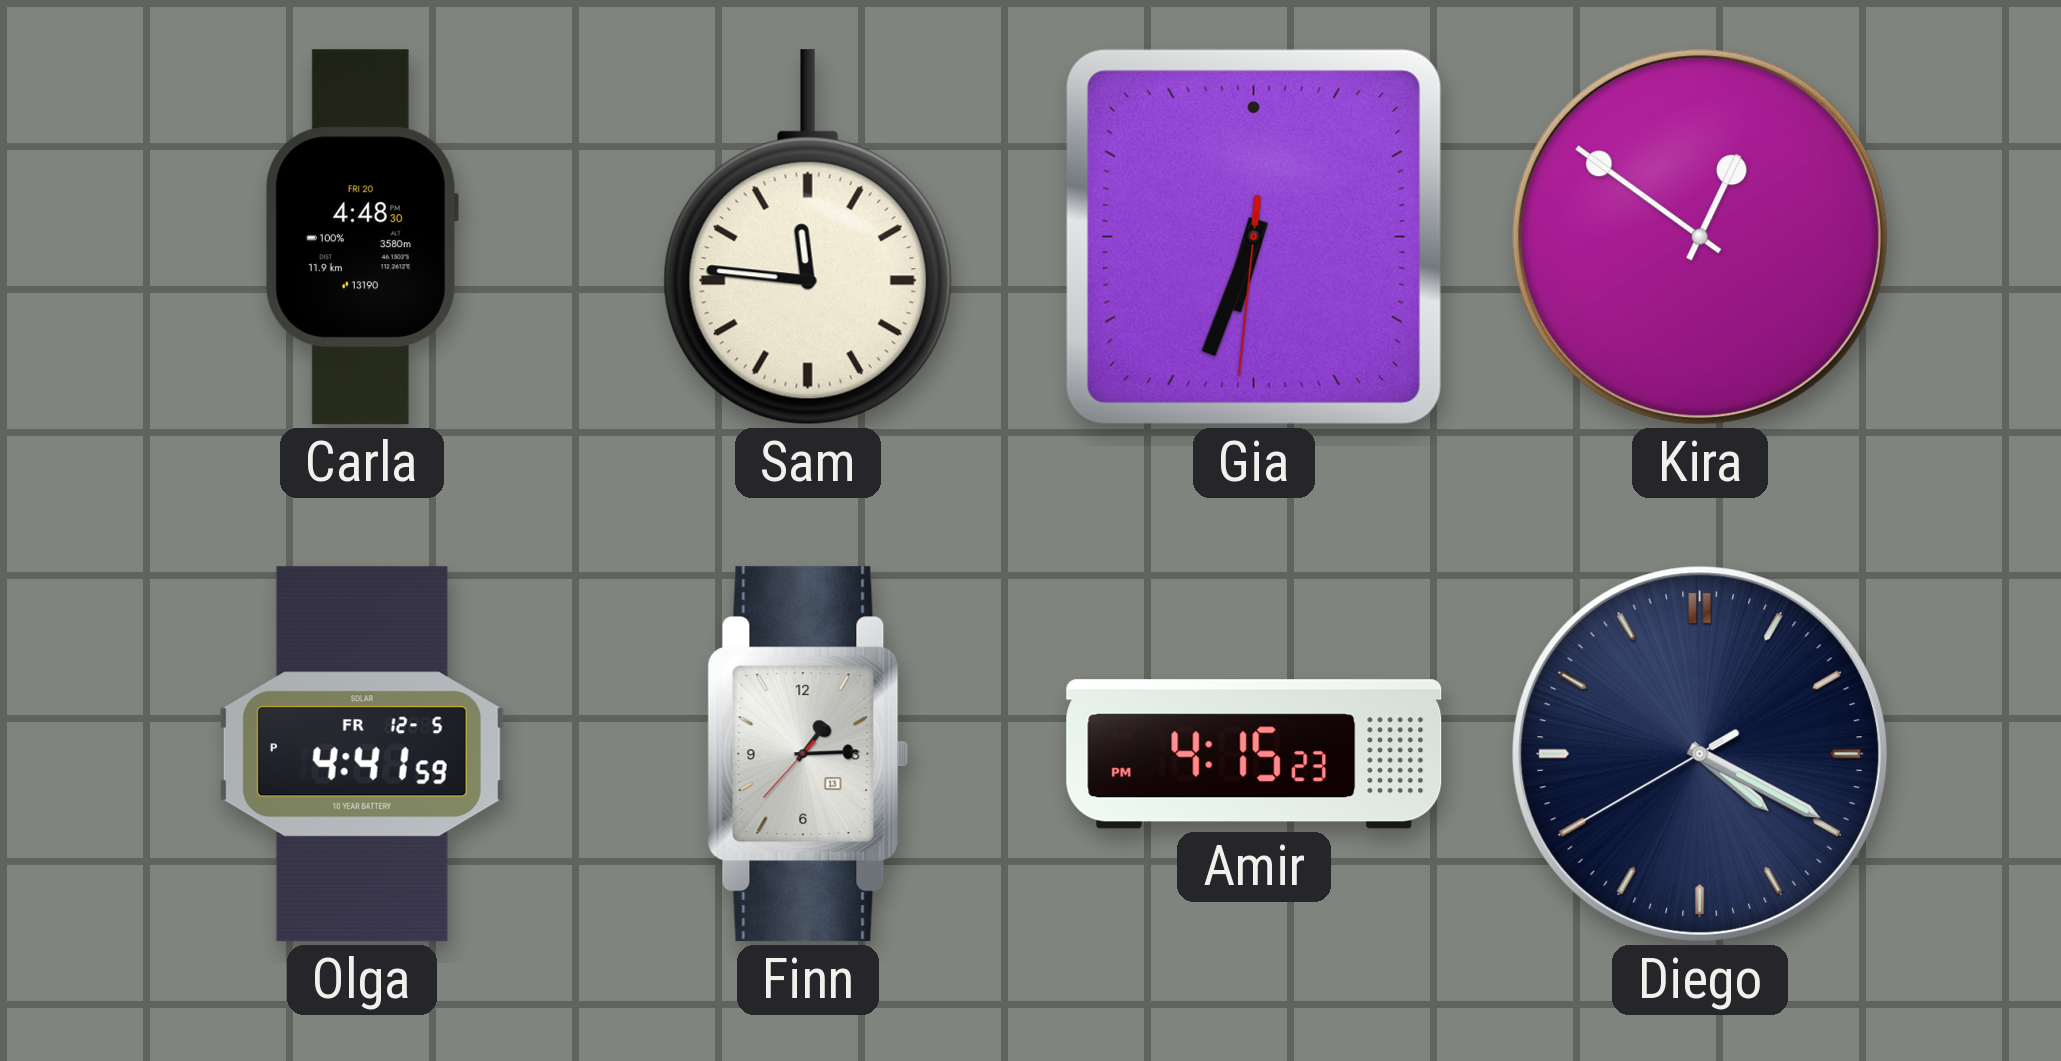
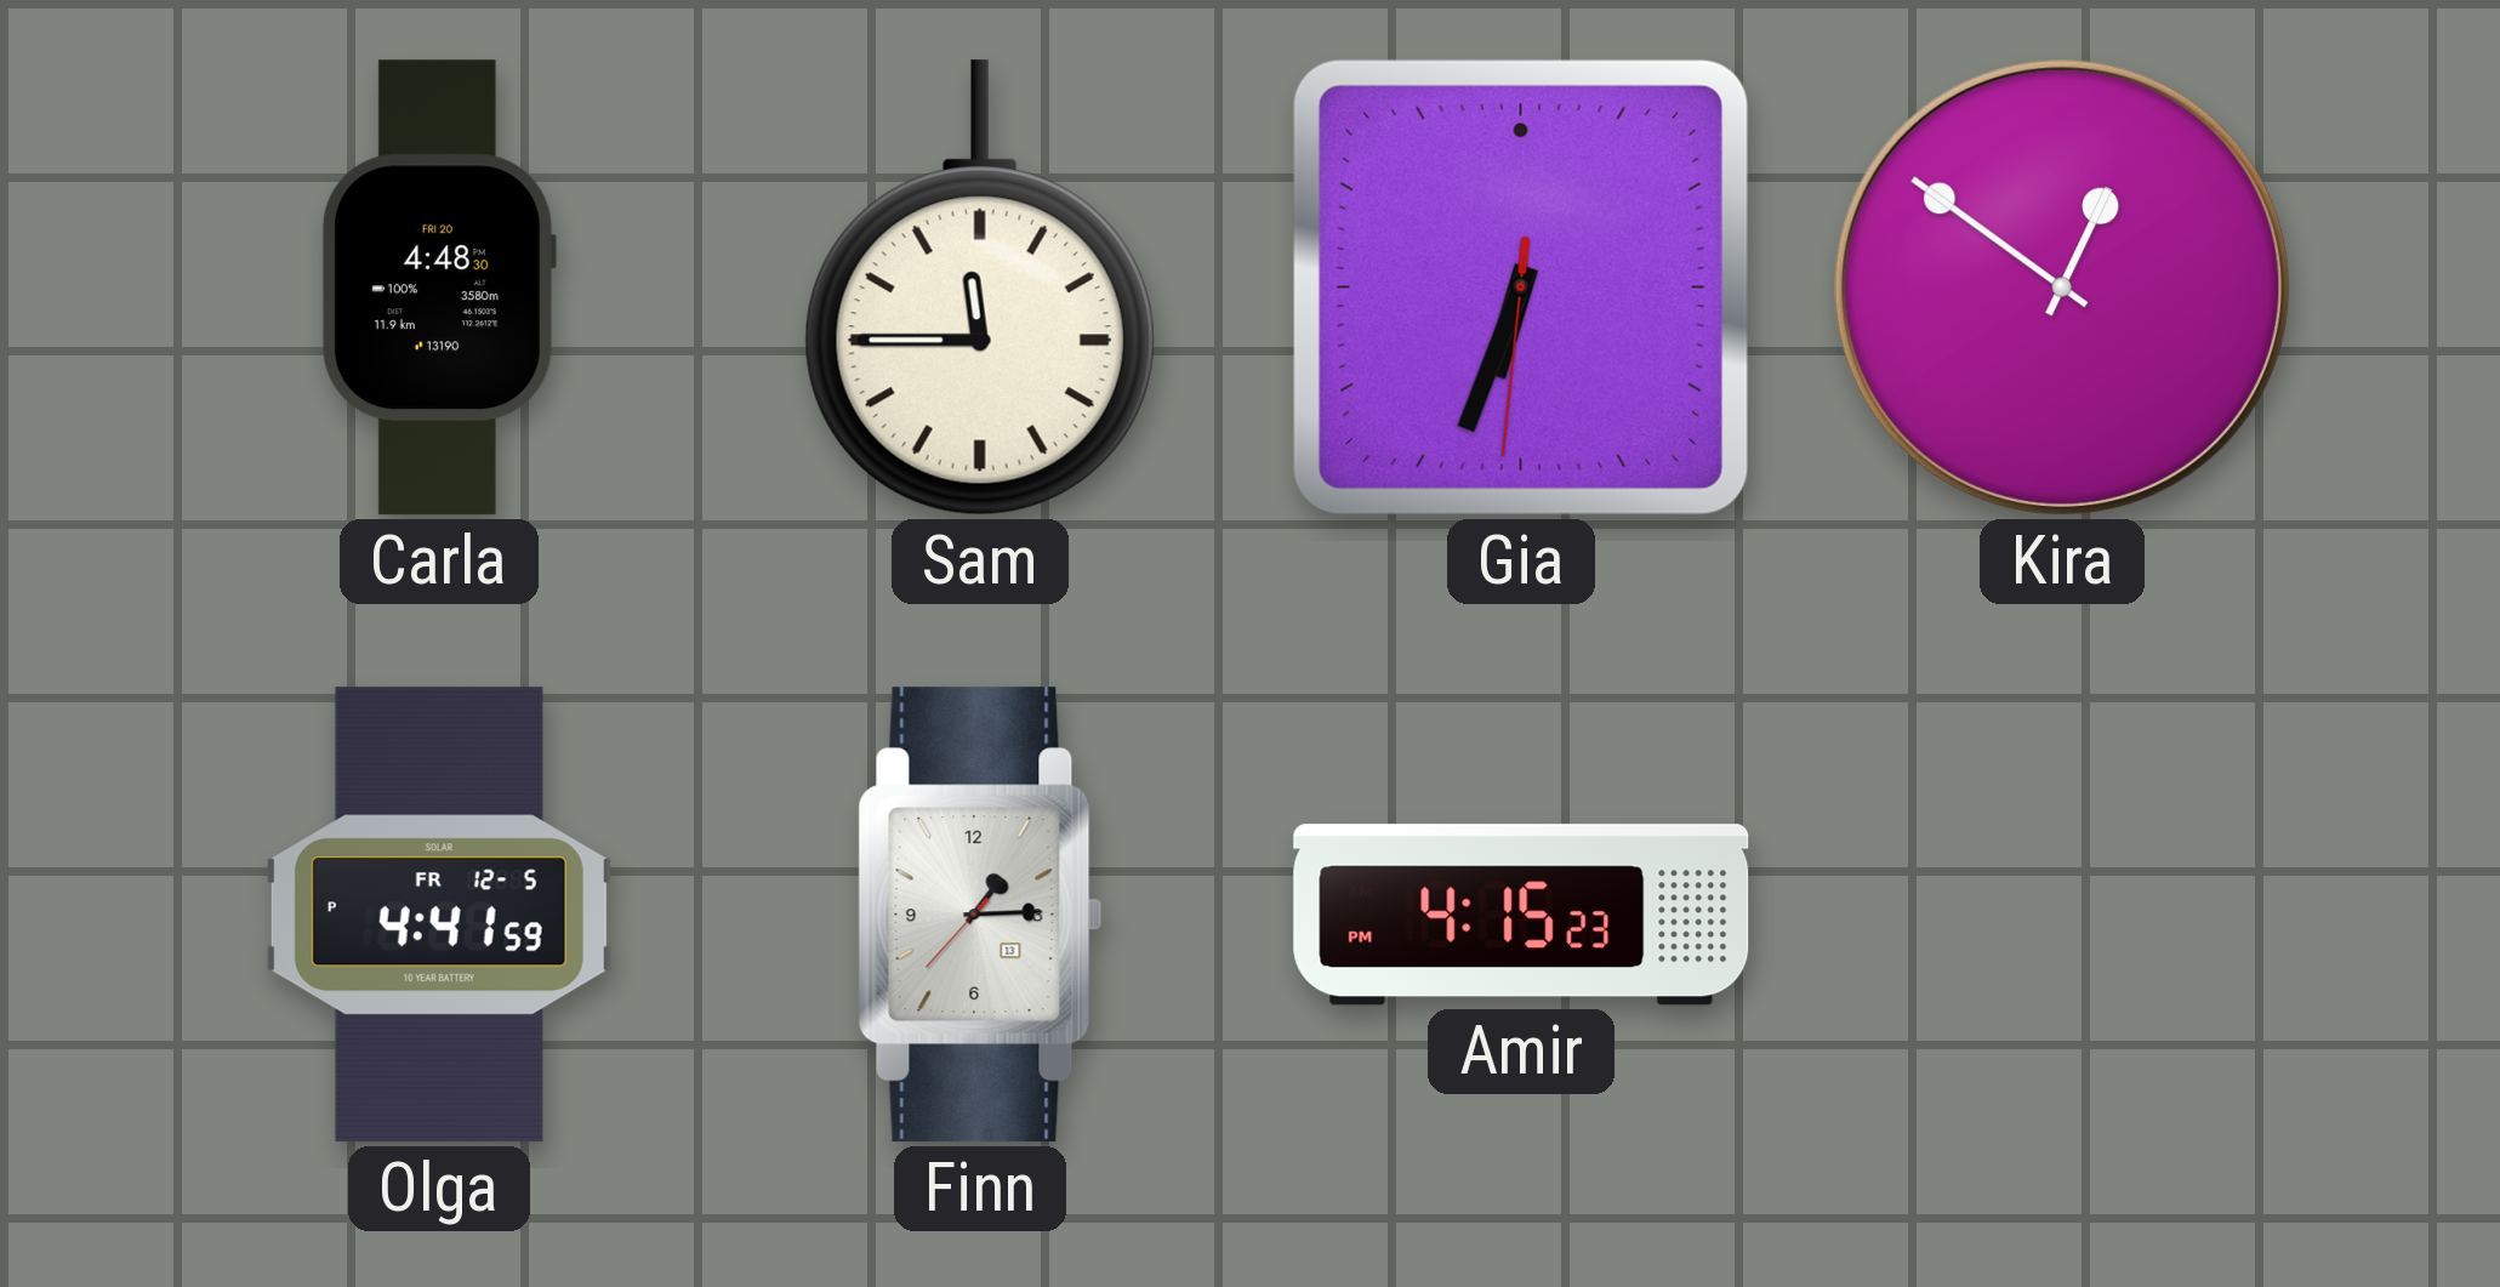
Sam: 11:46 -> 11:45
Diego: 4:19 -> none
